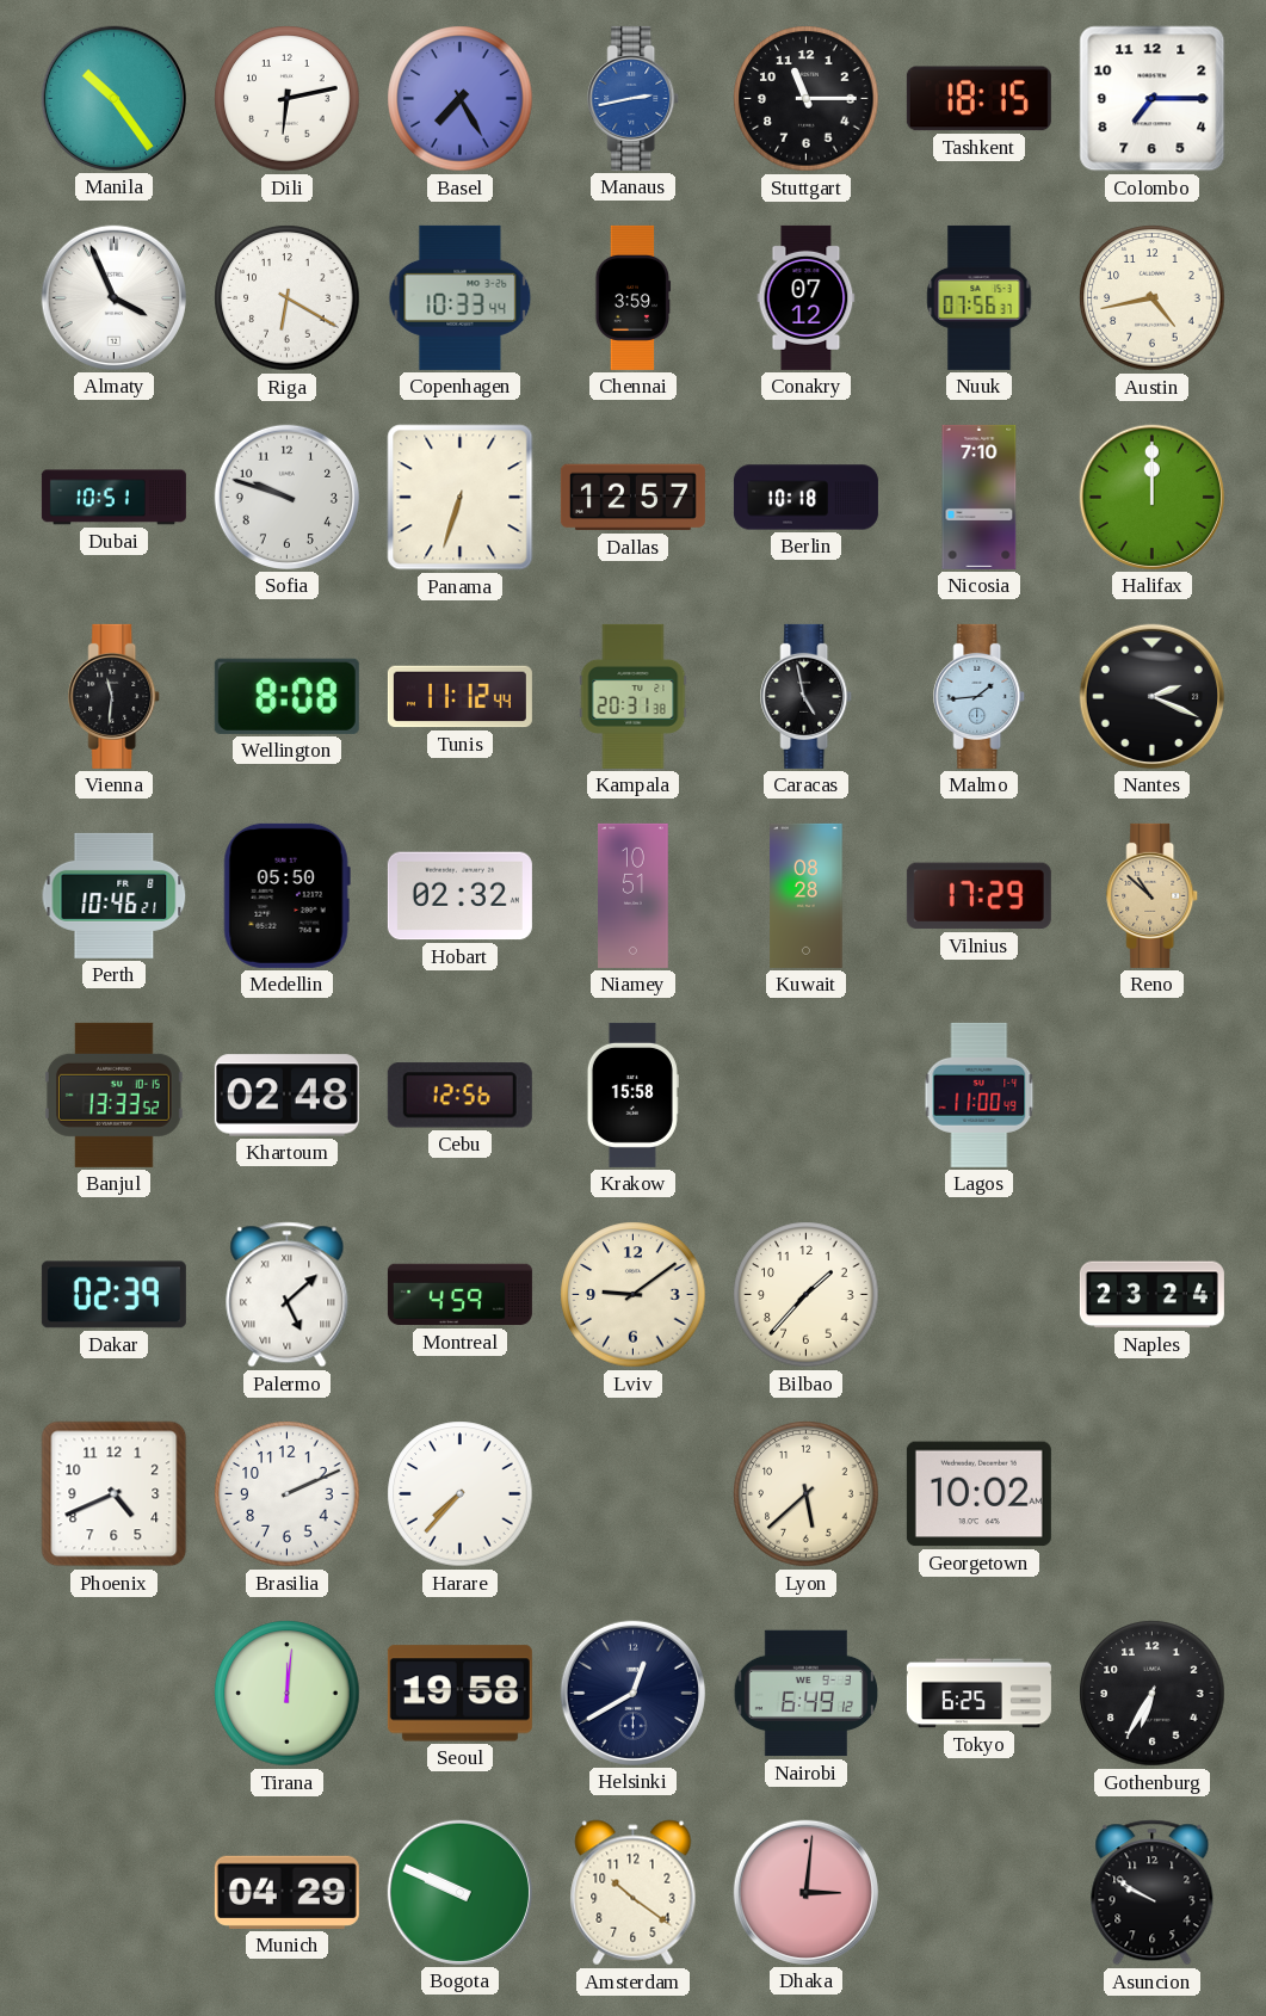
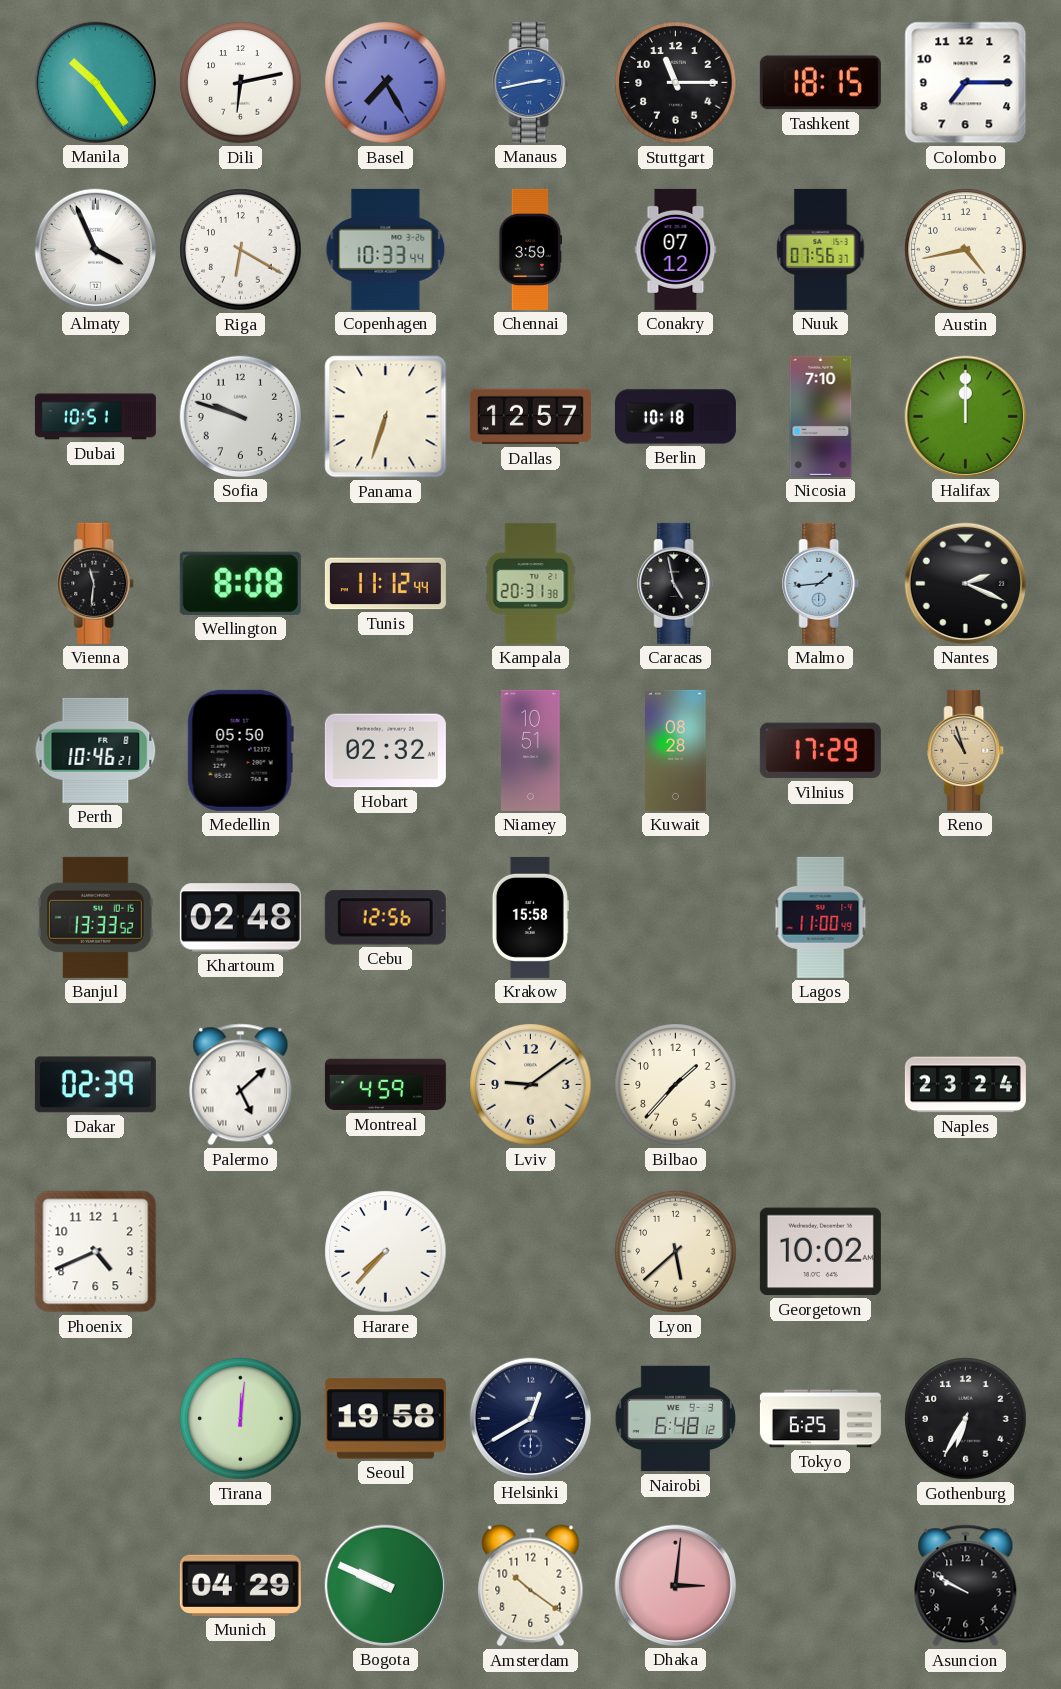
Reno: 10:52 -> 10:57
Brasilia: 2:11 -> none
Nairobi: 6:49 -> 6:48
